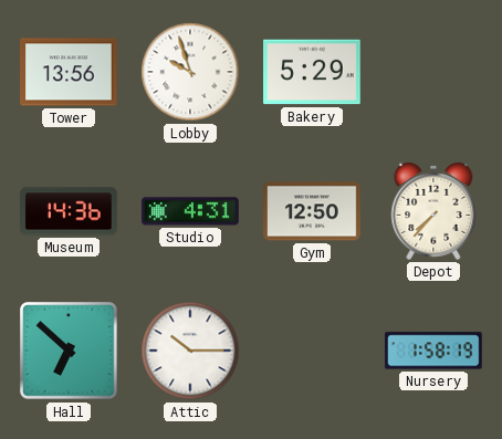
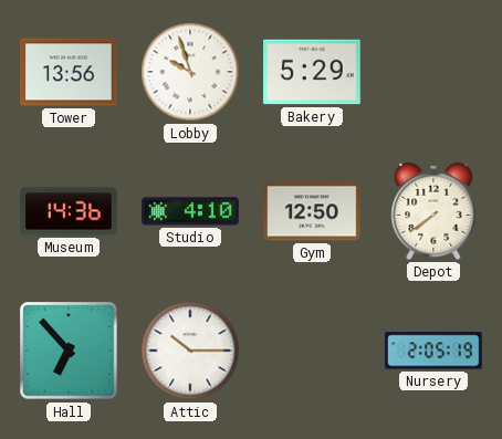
Studio: 4:31 -> 4:10
Depot: 7:37 -> 7:39
Hall: 6:52 -> 6:53
Nursery: 1:58 -> 2:05
